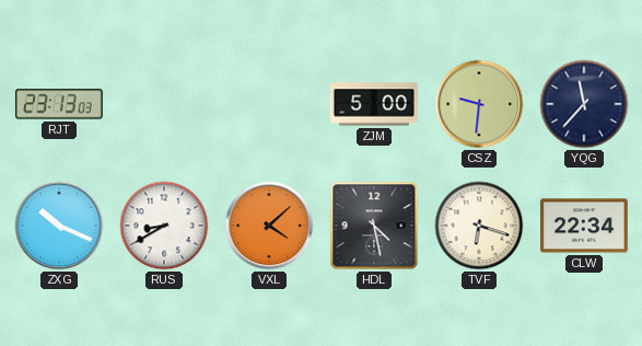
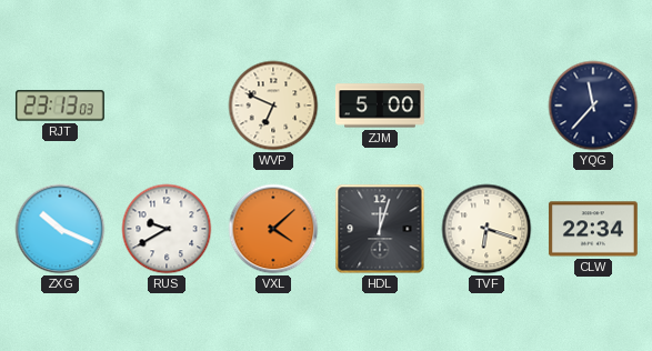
WVP: none -> 6:49
CSZ: 9:31 -> none
RUS: 8:40 -> 9:40
HDL: 4:28 -> 12:03
